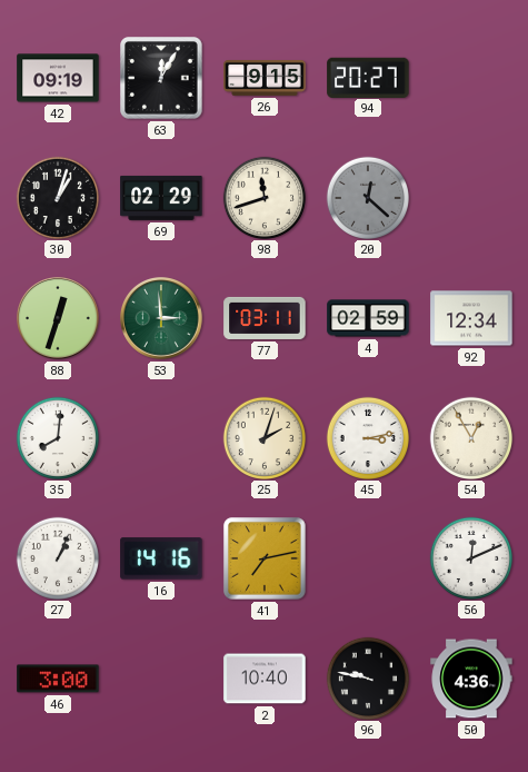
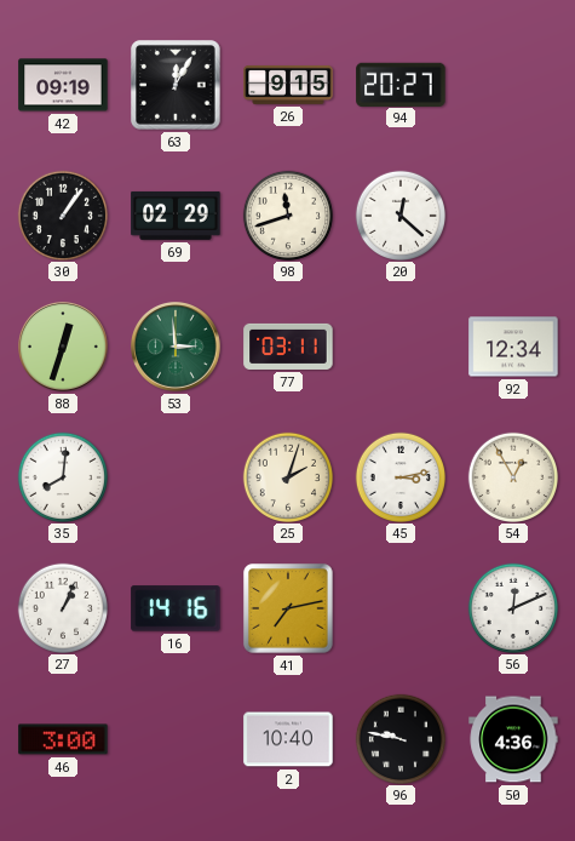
30: 1:03 -> 1:06
20 dial: grey -> white
4: 02:59 -> none
